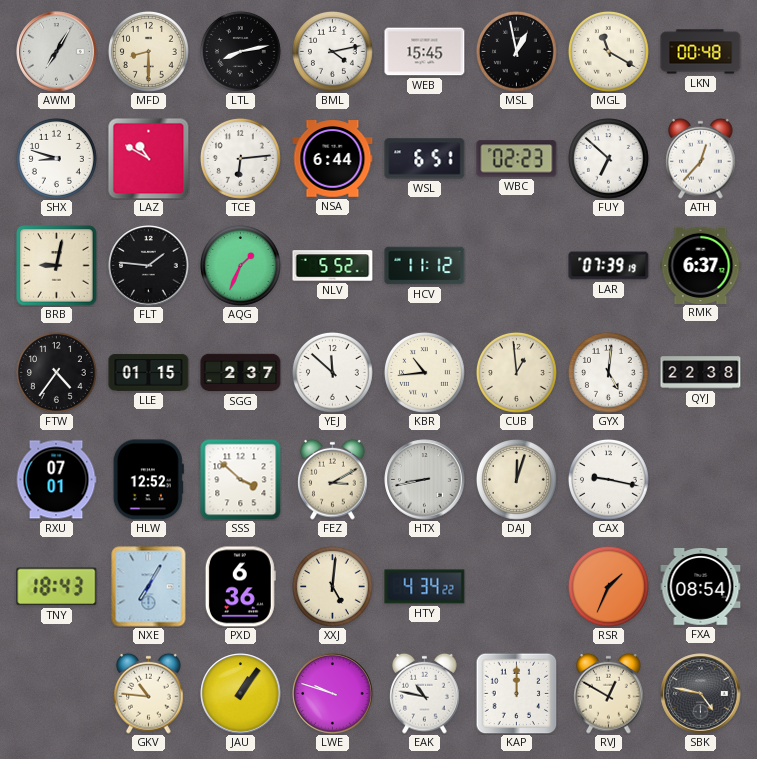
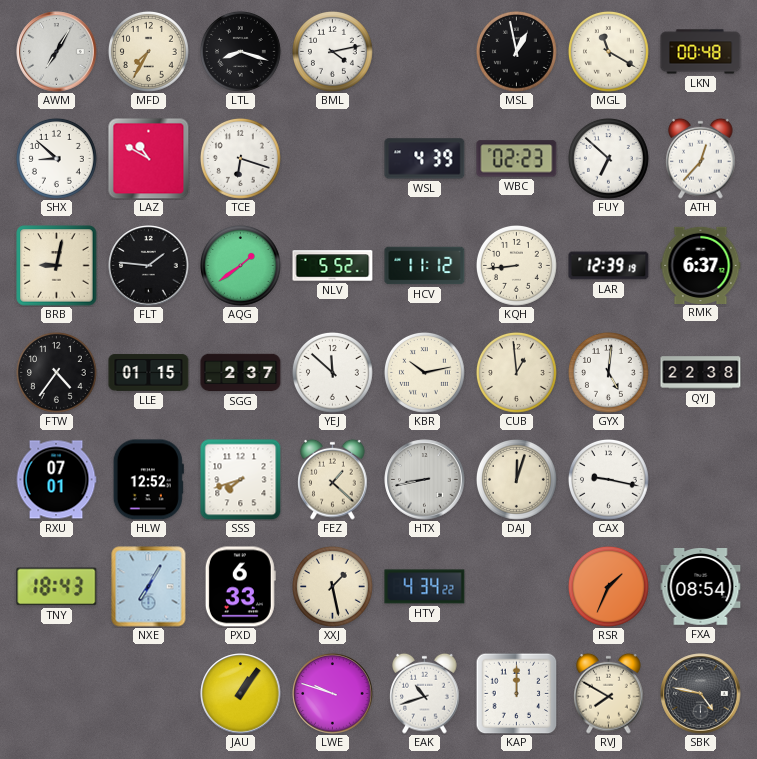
MFD: 8:30 -> 7:35
LTL: 8:13 -> 8:18
WEB: 15:45 -> none
SHX: 8:48 -> 8:52
TCE: 6:14 -> 6:18
NSA: 6:44 -> none
WSL: 6:51 -> 4:39
AQG: 1:34 -> 1:39
KQH: none -> 8:44
LAR: 07:39 -> 12:39
KBR: 10:44 -> 10:13
SSS: 3:52 -> 7:42
FEZ: 3:10 -> 1:22
PXD: 6:36 -> 6:33
XXJ: 5:01 -> 1:28
GKV: 10:46 -> none
EAK: 10:47 -> 10:42
RVJ: 12:50 -> 7:50
